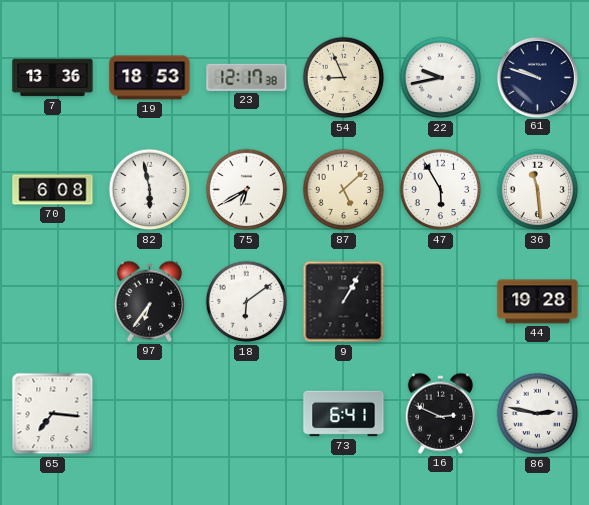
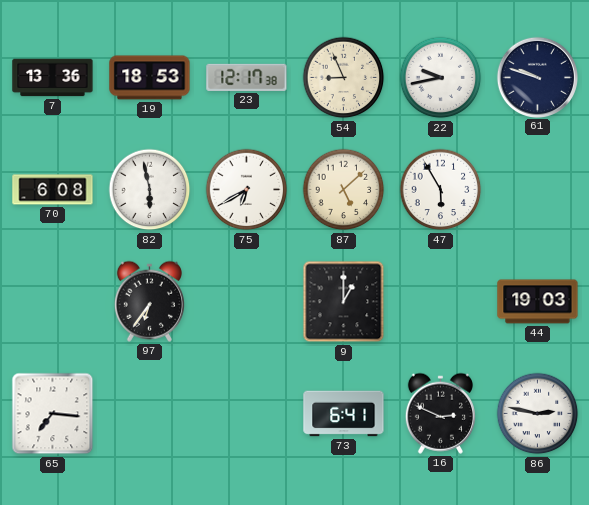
36: 11:29 -> none
18: 6:09 -> none
9: 1:05 -> 1:00
44: 19:28 -> 19:03
